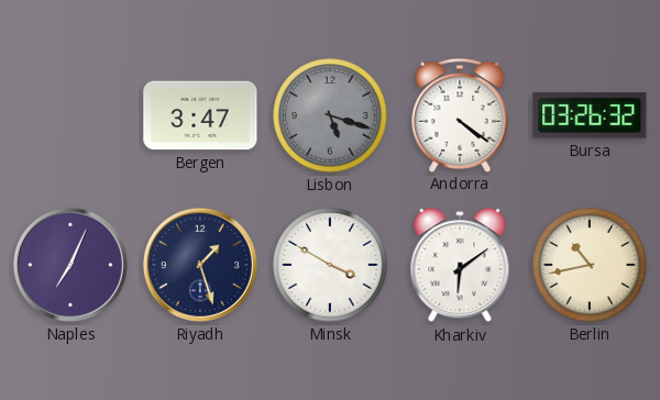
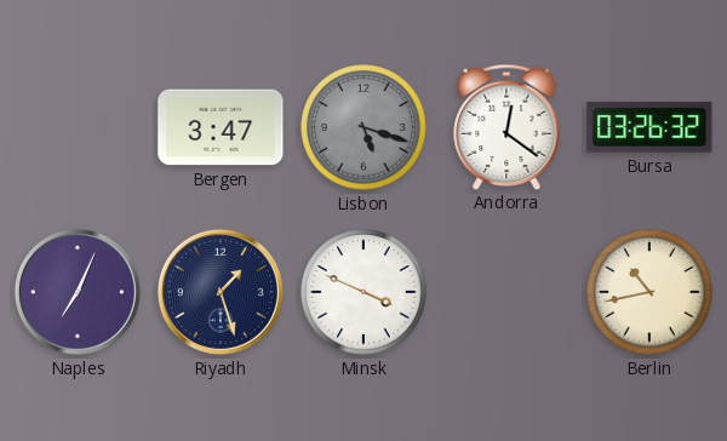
Andorra: 4:21 -> 12:21
Minsk: 3:50 -> 3:49
Kharkiv: 6:09 -> none
